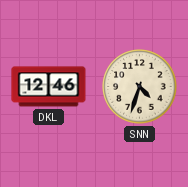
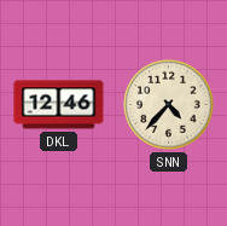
SNN: 4:33 -> 4:37
